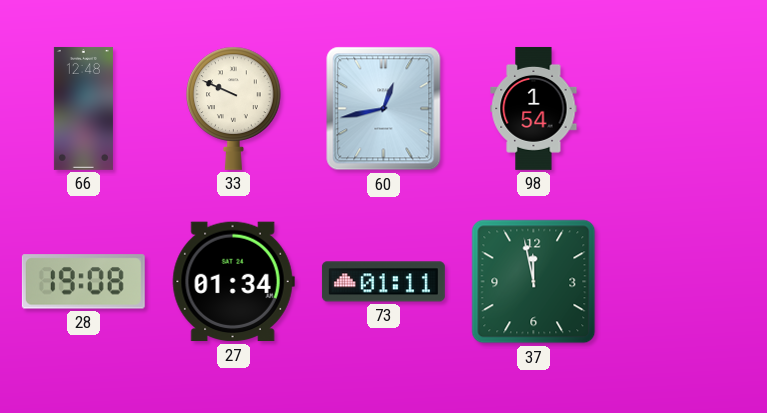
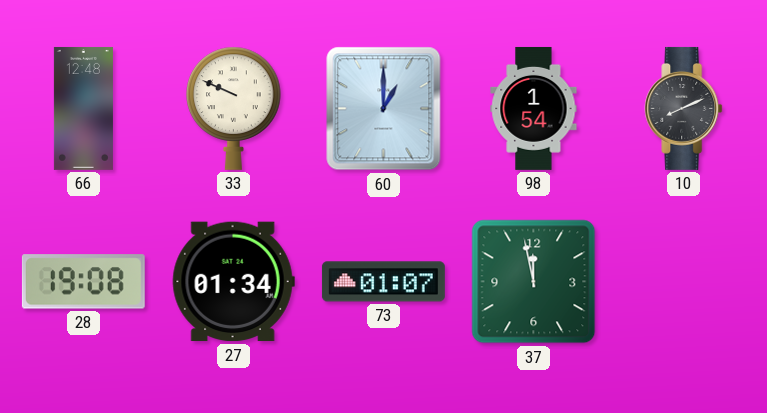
60: 12:43 -> 1:00
10: none -> 8:11
73: 01:11 -> 01:07
